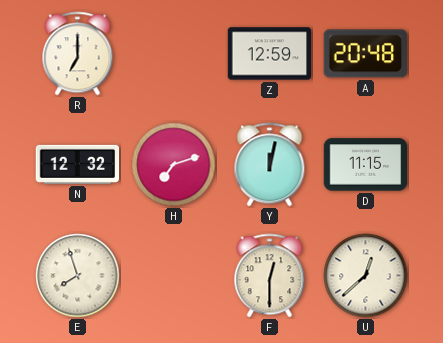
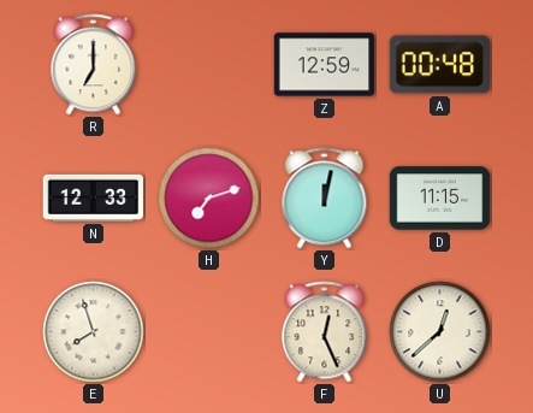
A: 20:48 -> 00:48
N: 12:32 -> 12:33
F: 12:30 -> 12:26
